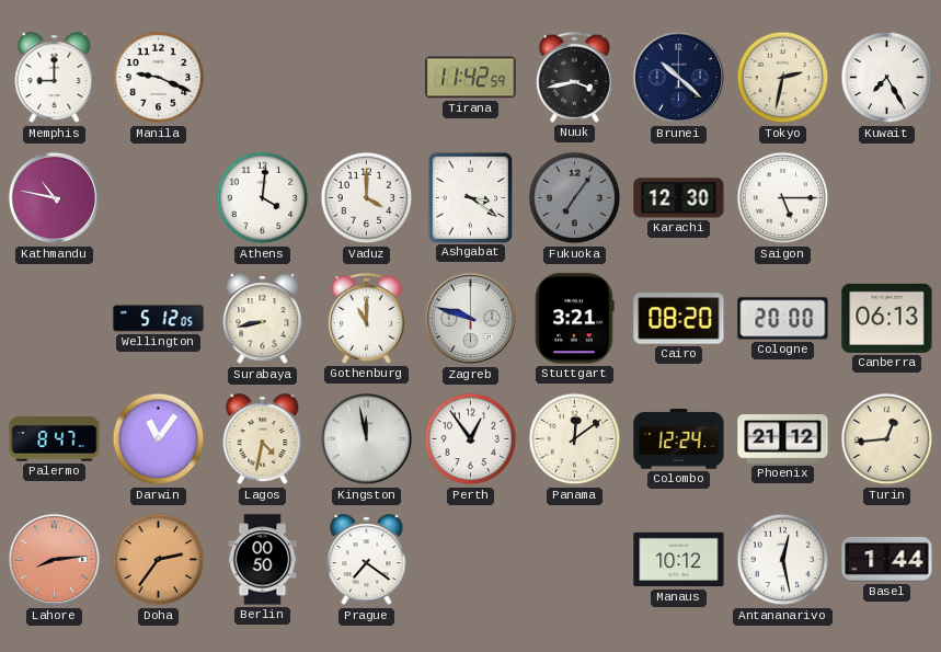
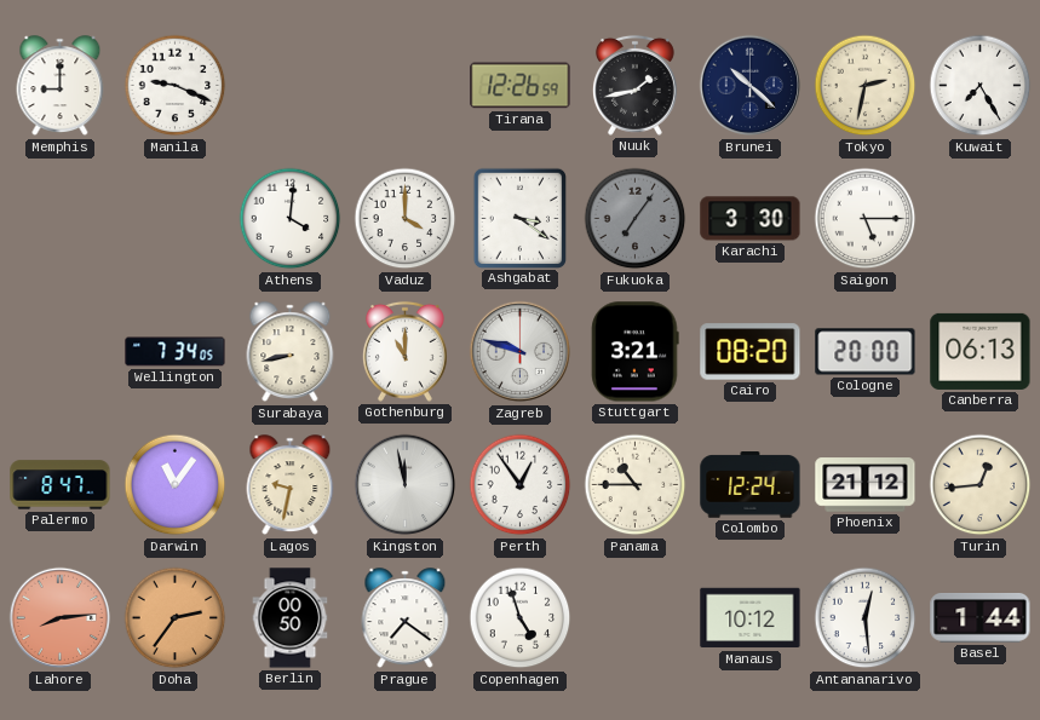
Tirana: 11:42 -> 12:26
Nuuk: 3:43 -> 1:43
Kathmandu: 10:47 -> none
Karachi: 12:30 -> 3:30
Wellington: 5:12 -> 7:34
Lagos: 4:32 -> 9:32
Panama: 12:09 -> 10:45
Copenhagen: none -> 4:57
Antananarivo: 12:28 -> 12:29
